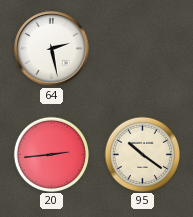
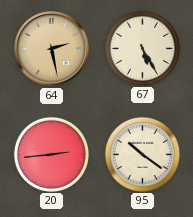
64 dial: white -> champagne
67: none -> 5:25
